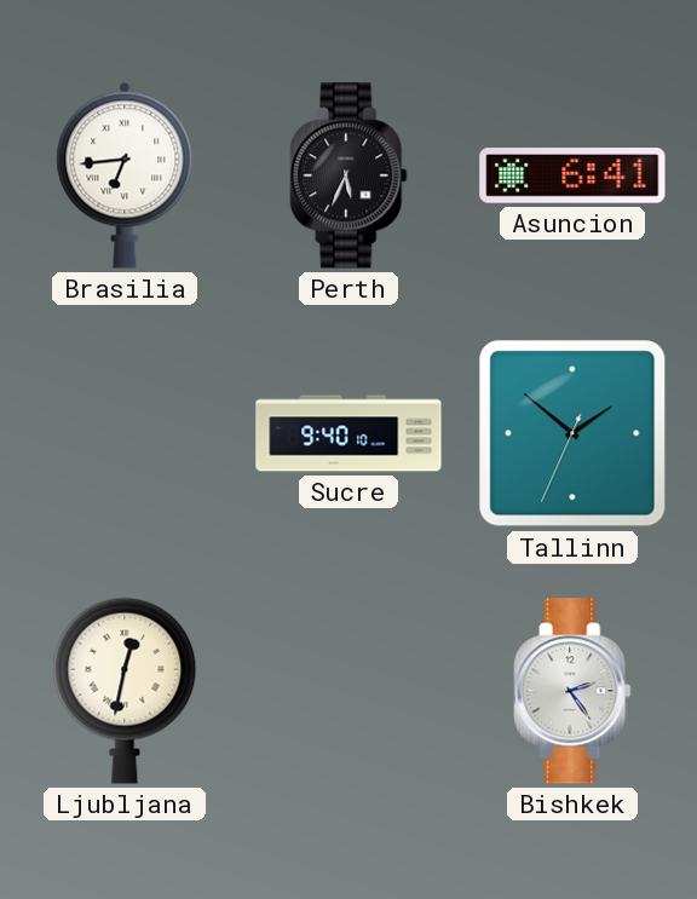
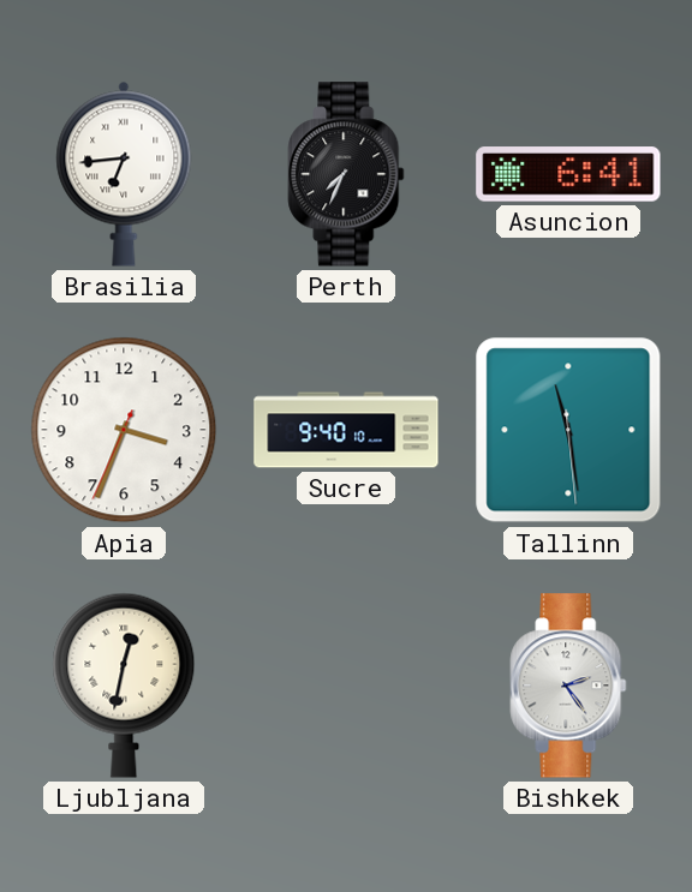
Perth: 5:34 -> 7:34
Apia: none -> 3:33
Tallinn: 1:51 -> 11:28
